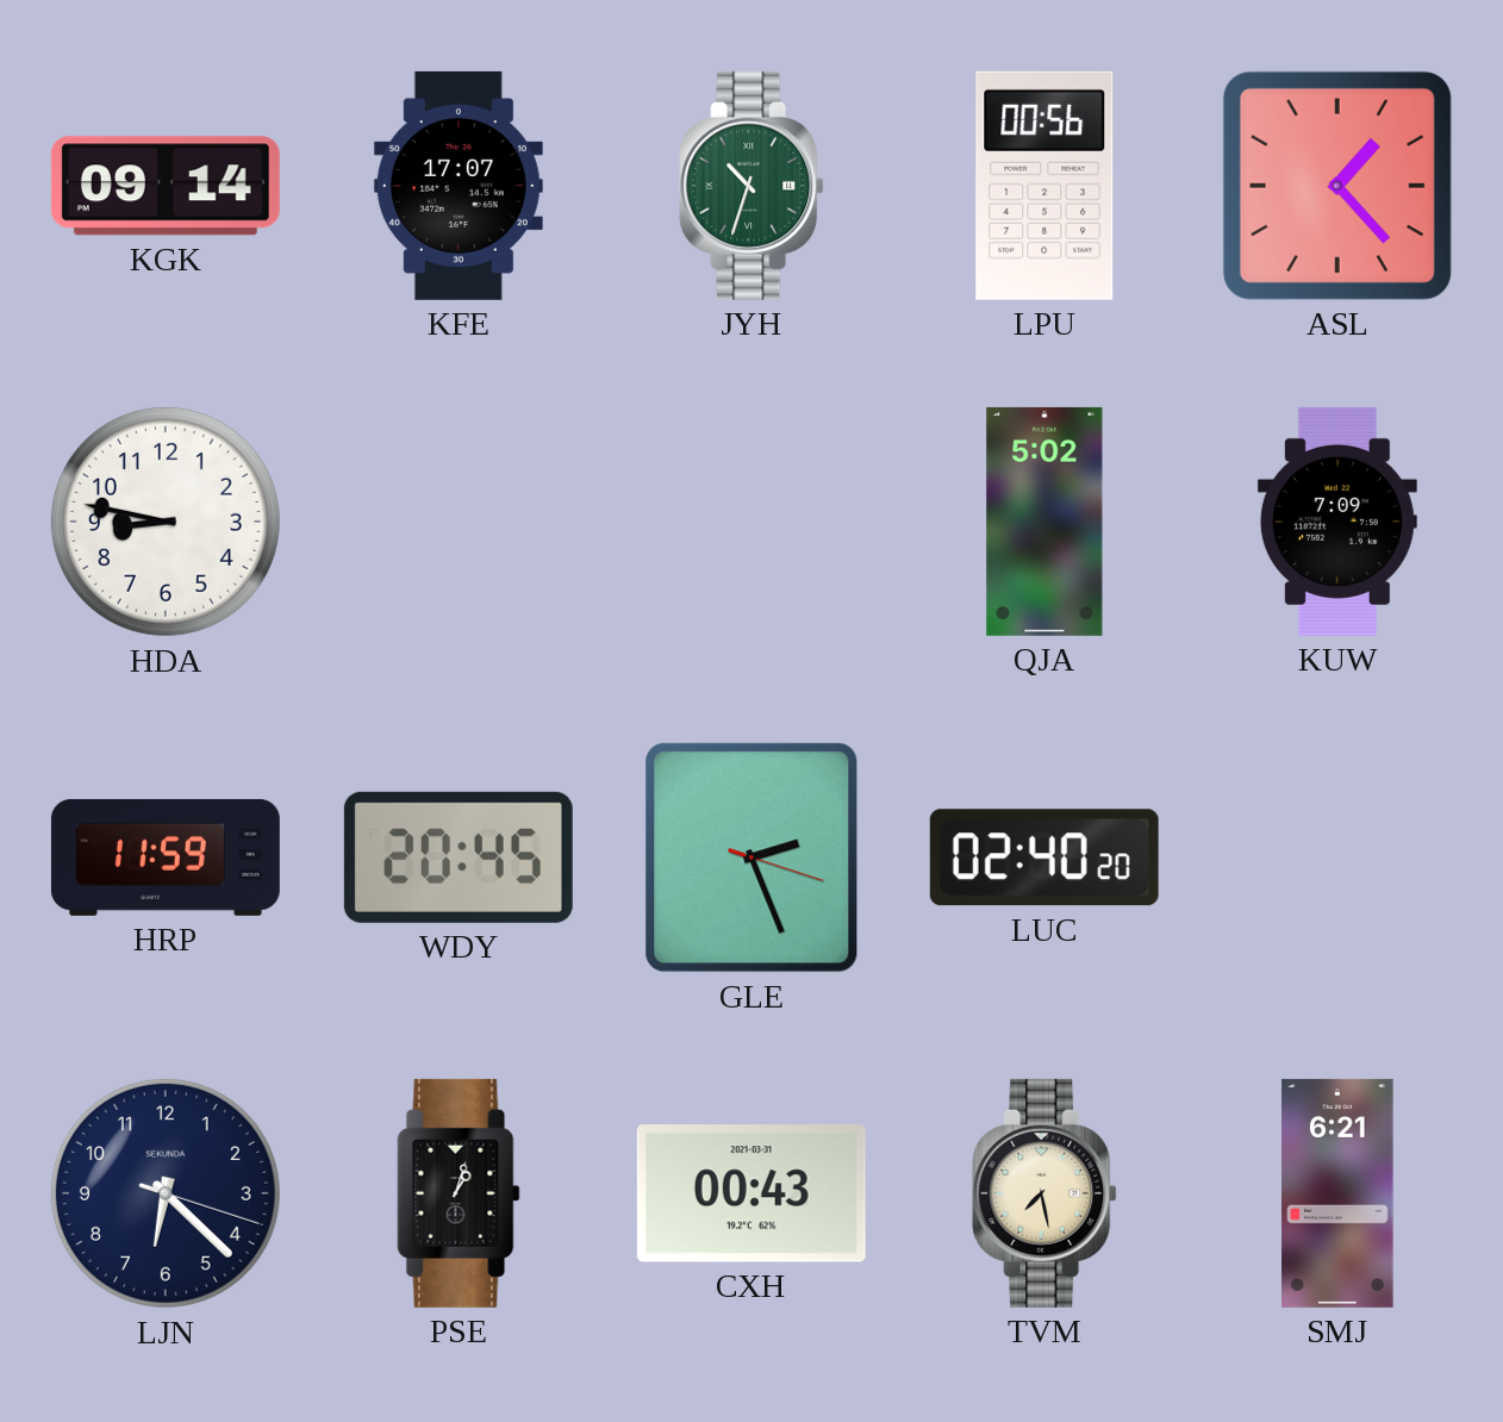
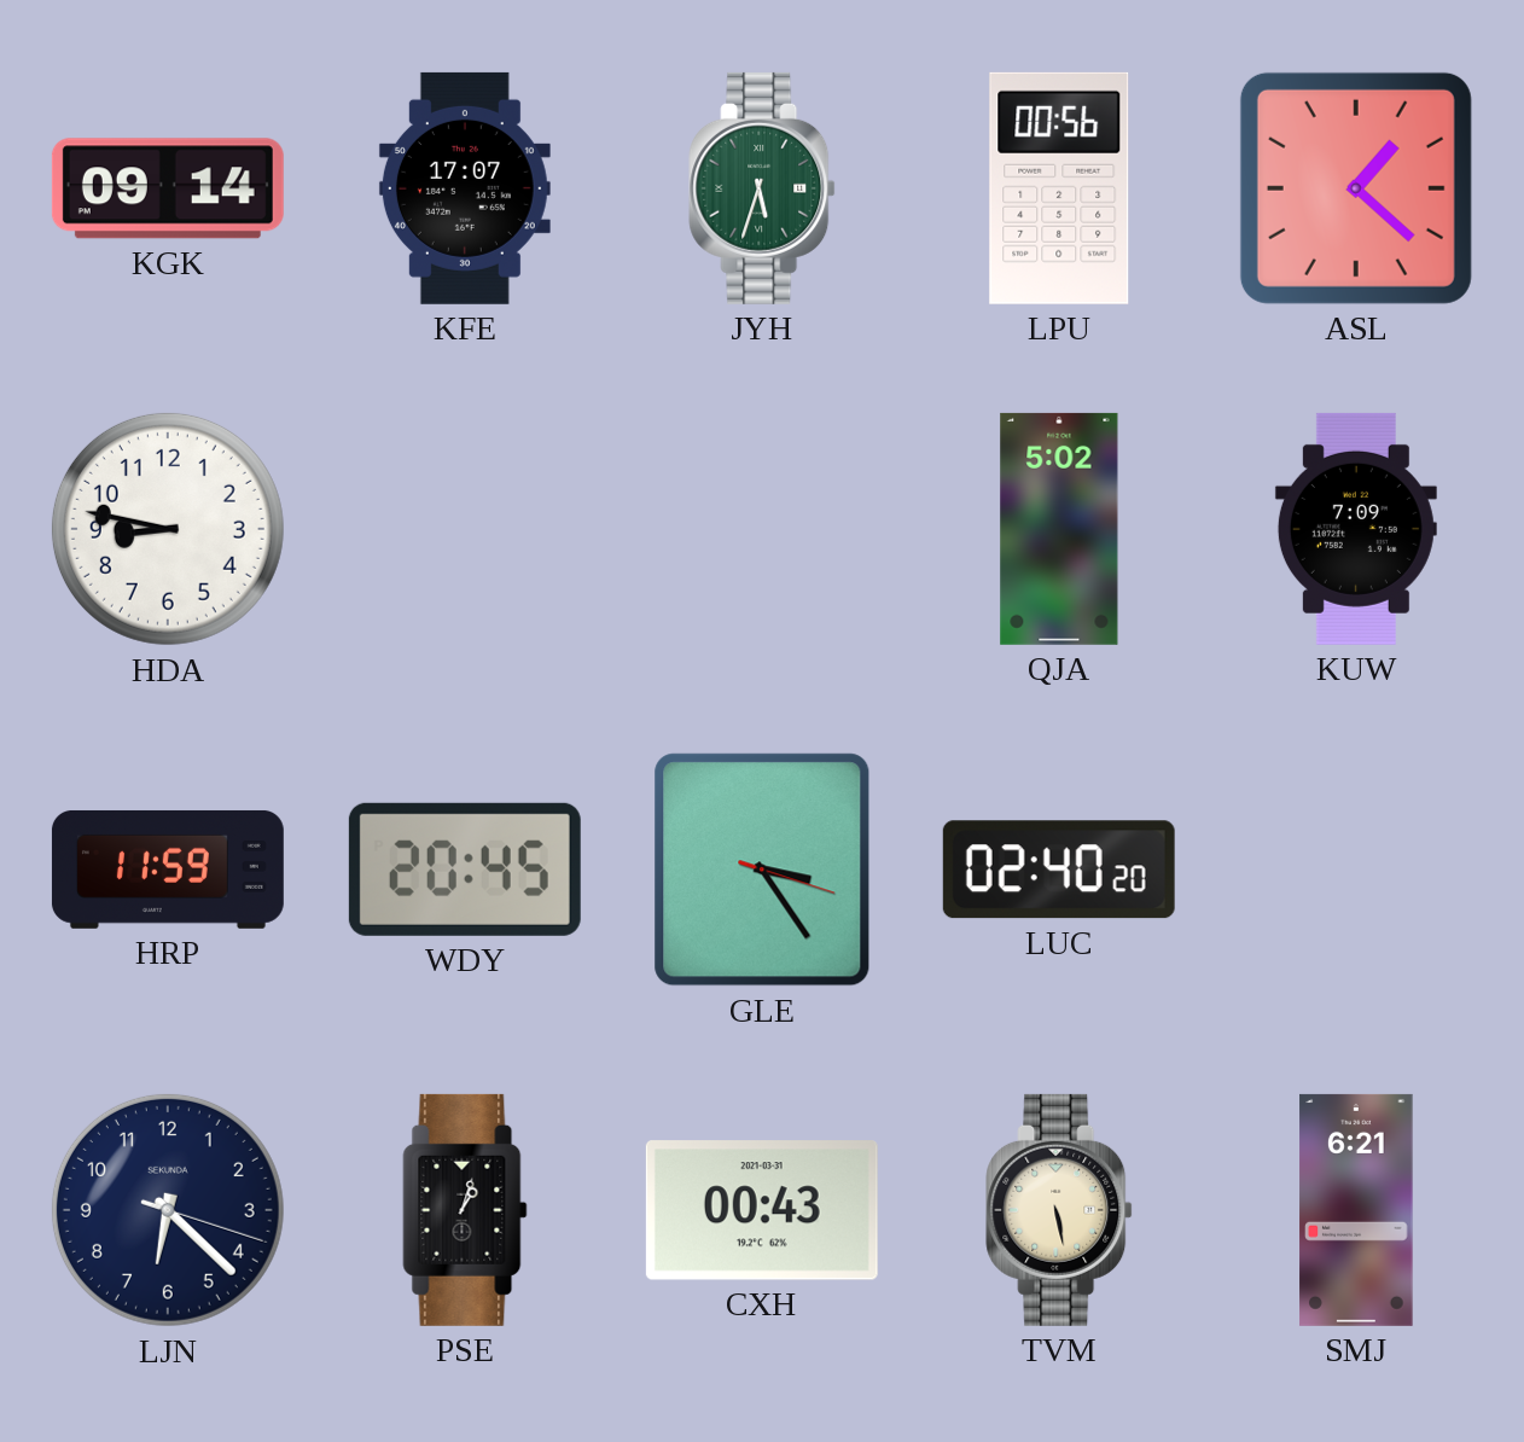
JYH: 10:33 -> 5:33
ASL: 1:23 -> 1:22
GLE: 2:26 -> 3:24
TVM: 7:28 -> 5:28
